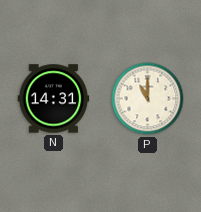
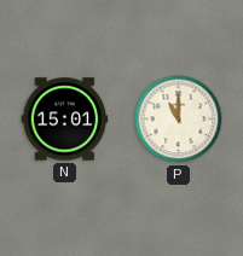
N: 14:31 -> 15:01
